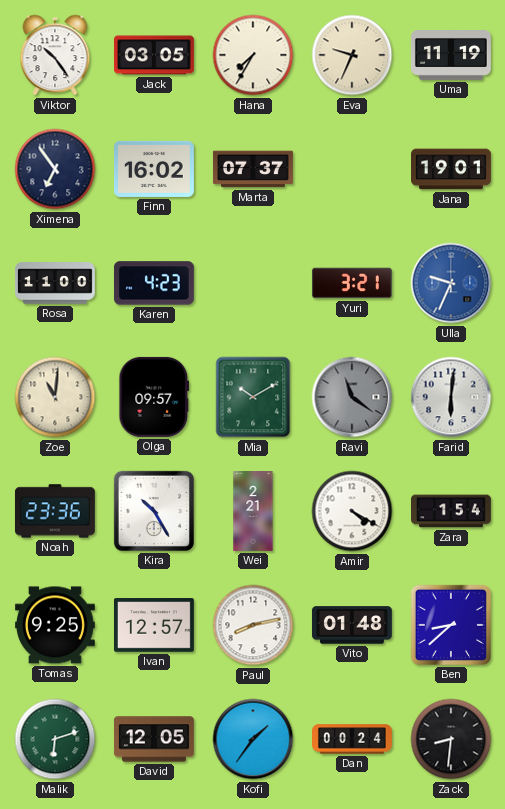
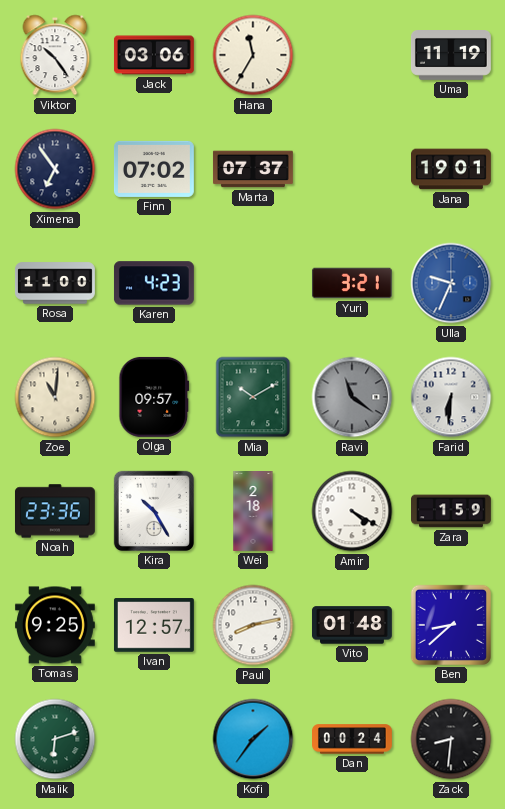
Jack: 03:05 -> 03:06
Hana: 7:35 -> 11:35
Eva: 9:34 -> none
Finn: 16:02 -> 07:02
Farid: 6:01 -> 6:31
Wei: 2:21 -> 2:18
Zara: 1:54 -> 1:59
David: 12:05 -> none
